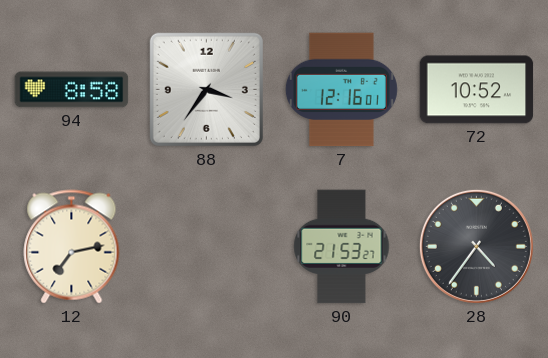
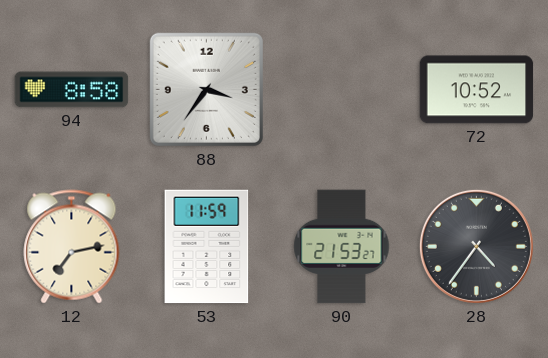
7: 12:16 -> none
53: none -> 11:59
